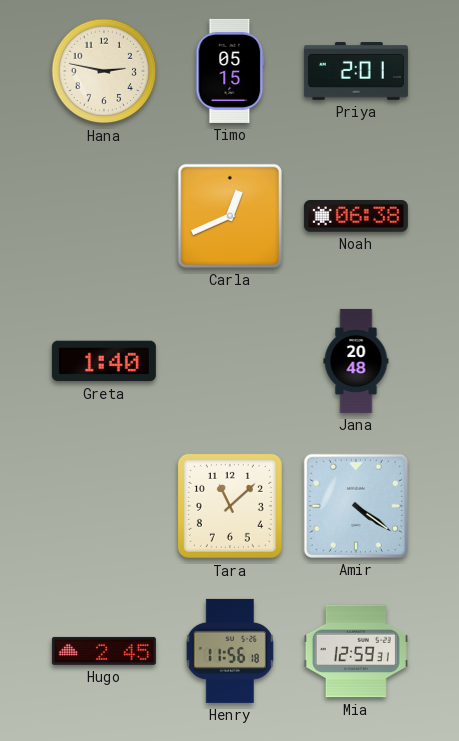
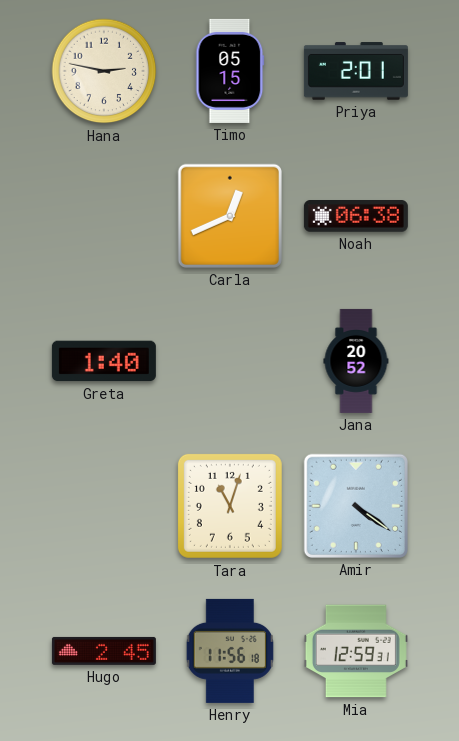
Jana: 20:48 -> 20:52
Tara: 11:08 -> 11:03
